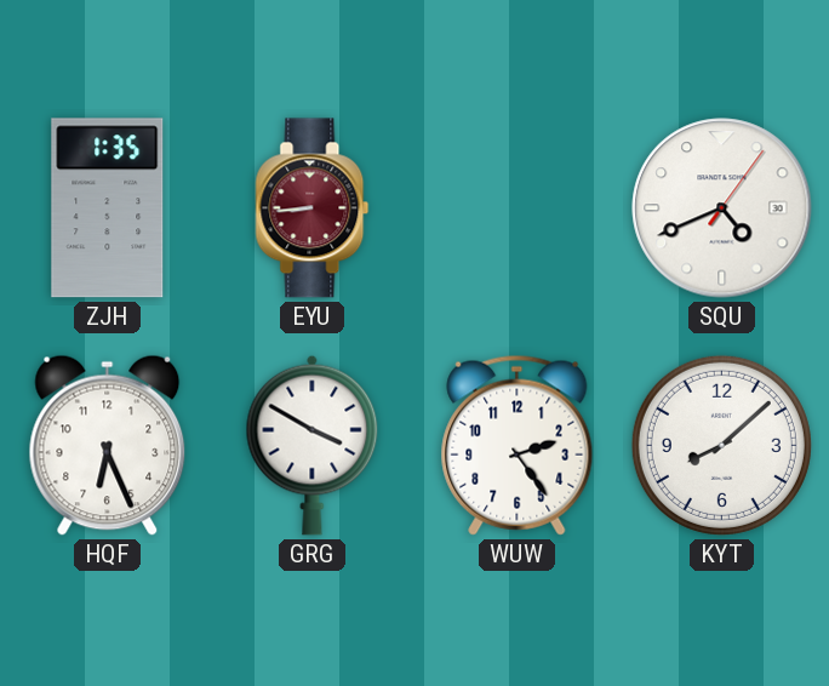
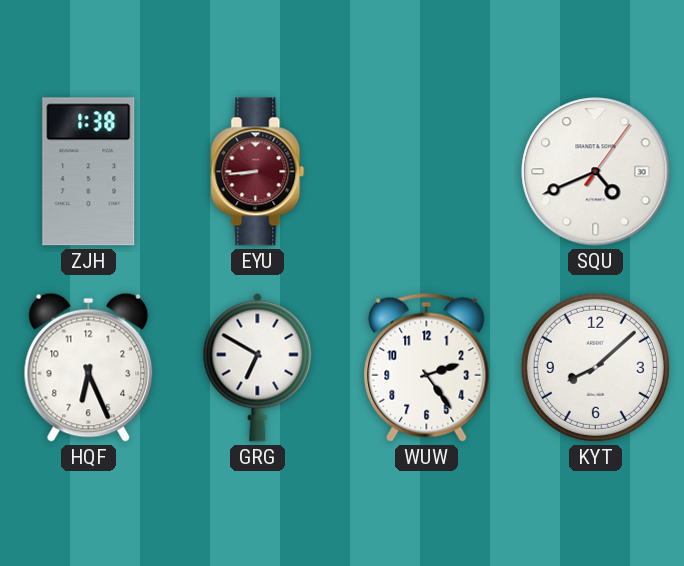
ZJH: 1:35 -> 1:38
GRG: 3:50 -> 6:50
